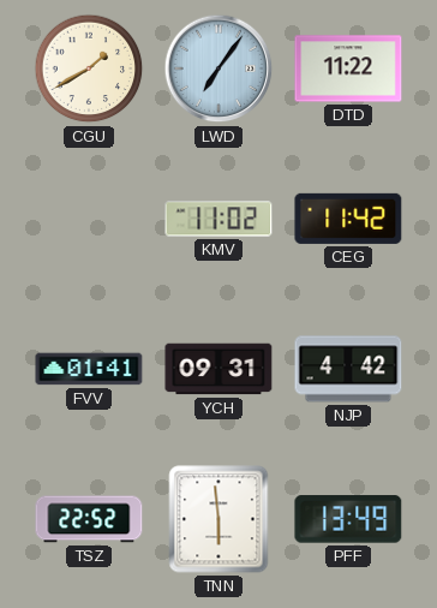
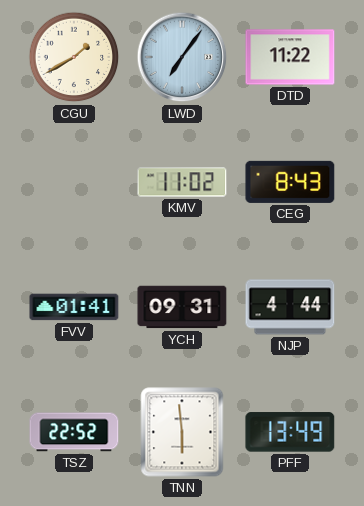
CEG: 11:42 -> 8:43
NJP: 4:42 -> 4:44
